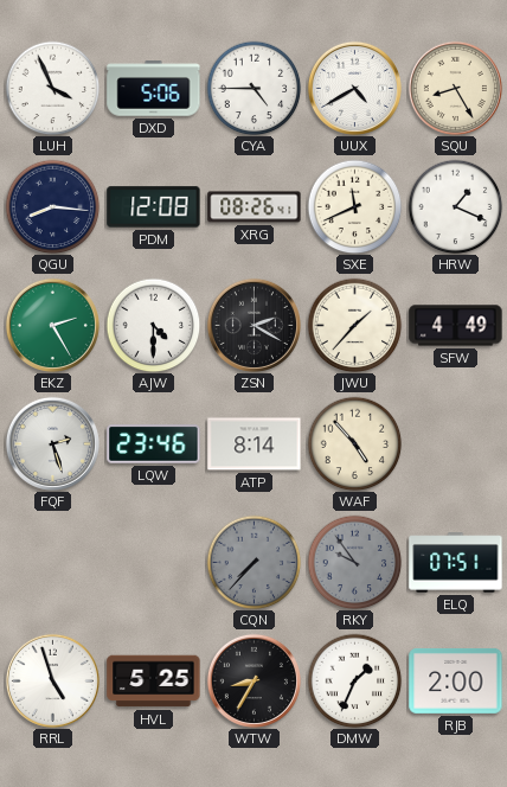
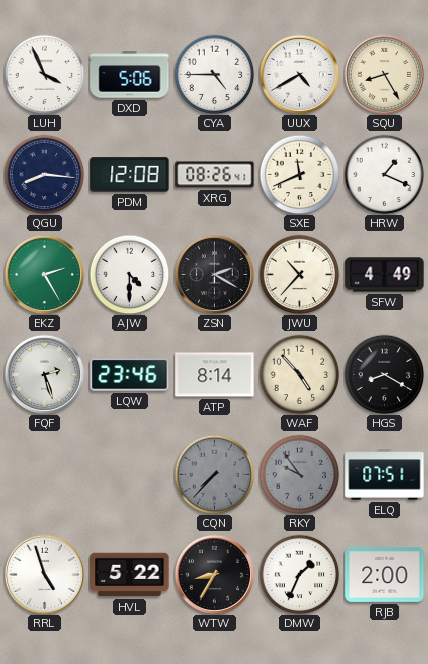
JWU: 1:37 -> 10:37
HGS: none -> 8:20
HVL: 5:25 -> 5:22
